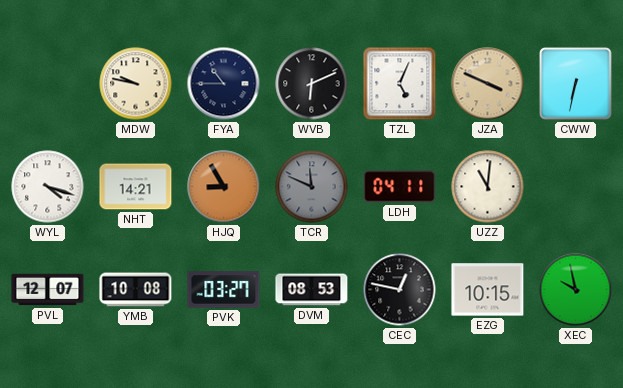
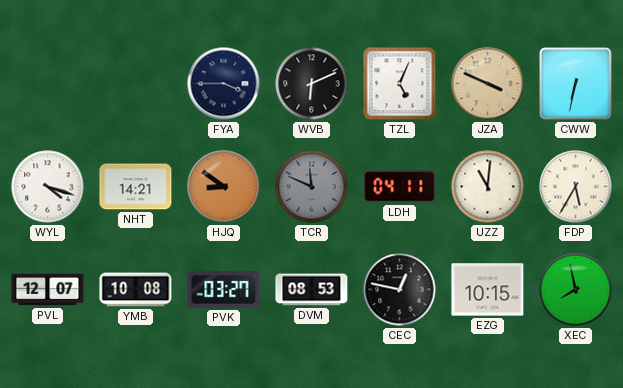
MDW: 9:47 -> none
FYA: 10:45 -> 3:45
HJQ: 8:55 -> 8:51
FDP: none -> 5:35
XEC: 9:58 -> 7:58
